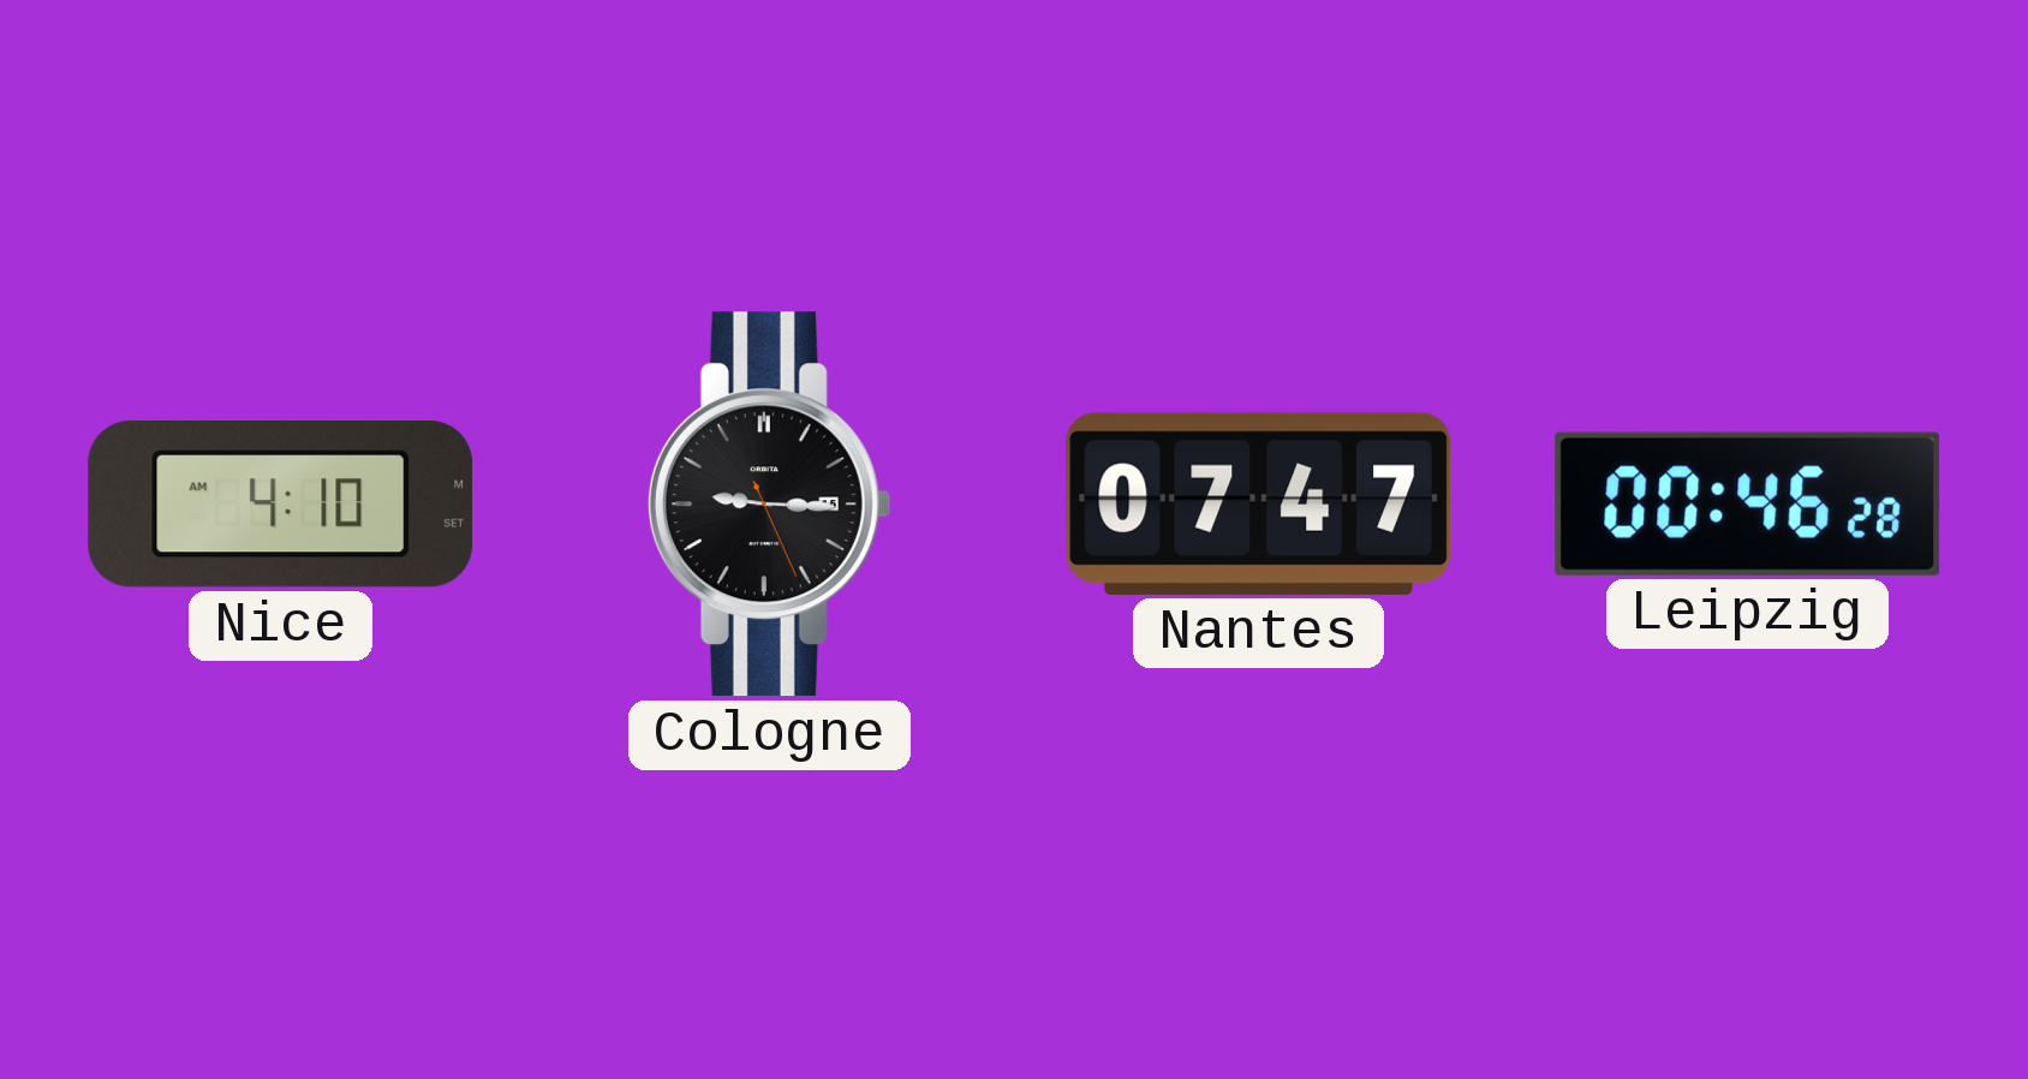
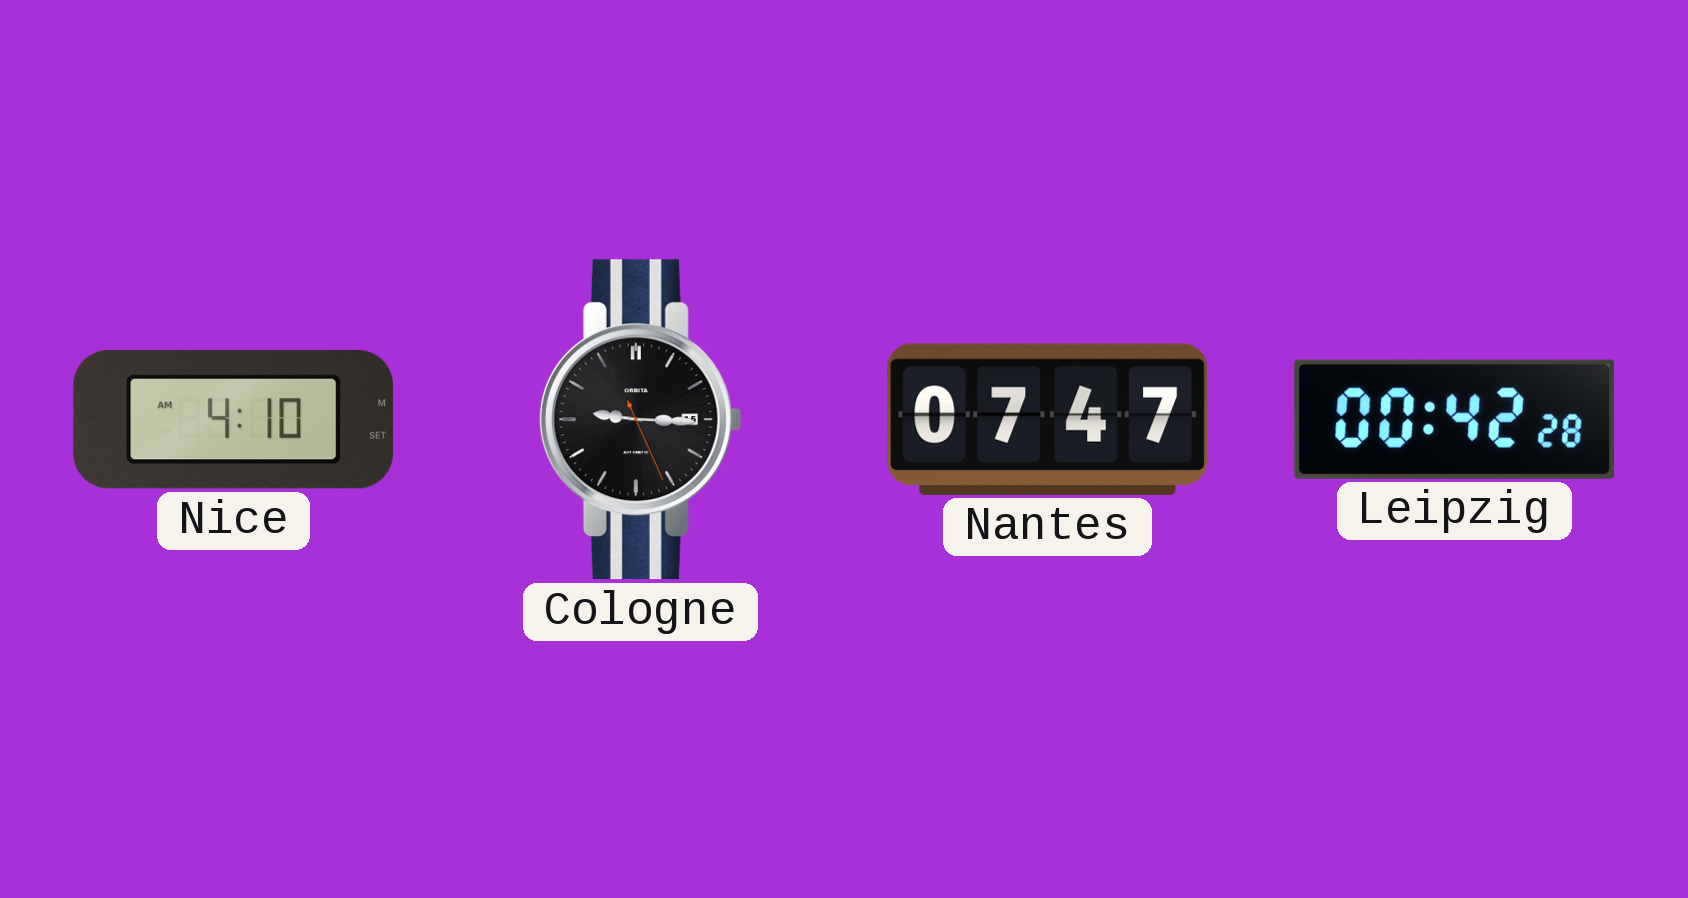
Leipzig: 00:46 -> 00:42
